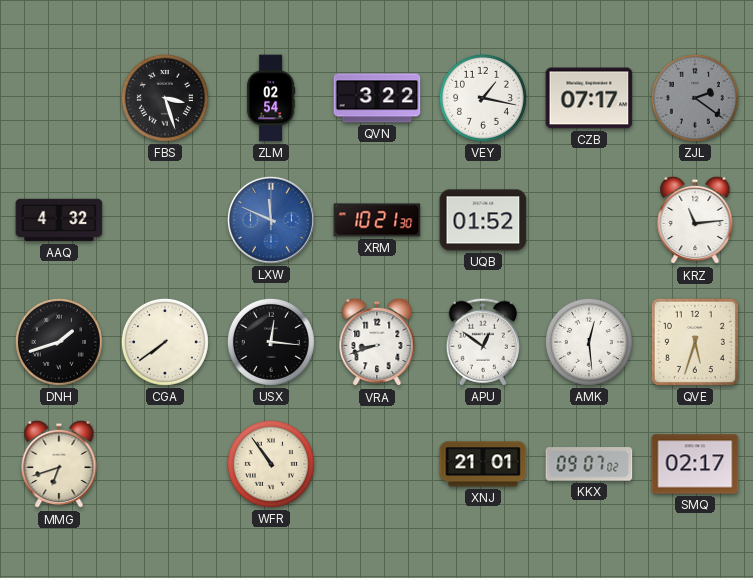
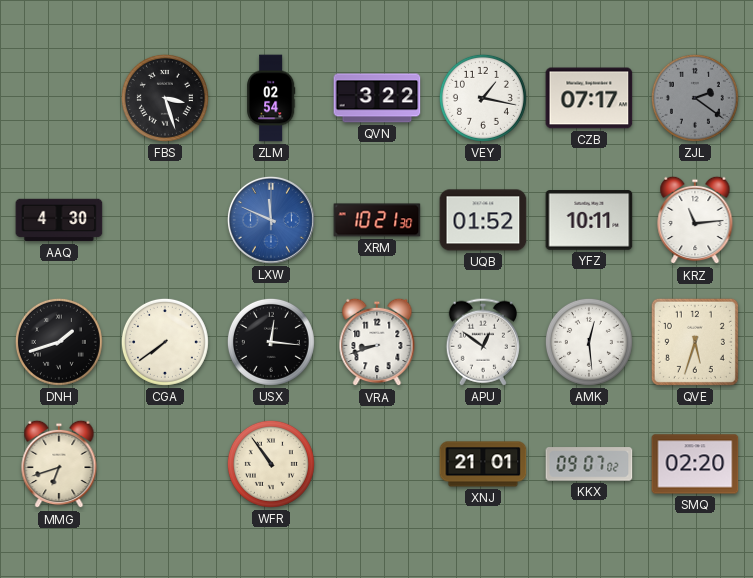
AAQ: 4:32 -> 4:30
YFZ: none -> 10:11
SMQ: 02:17 -> 02:20
